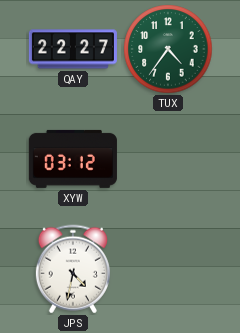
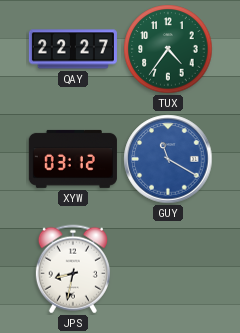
GUY: none -> 11:20
JPS: 4:32 -> 8:32
